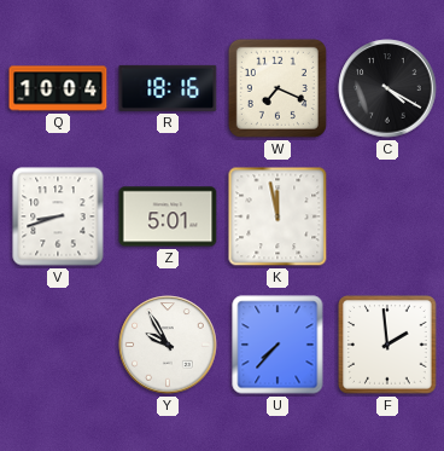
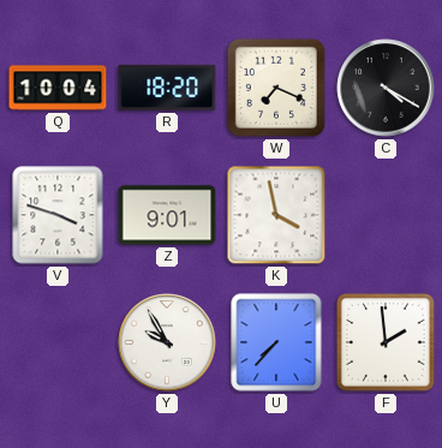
R: 18:16 -> 18:20
V: 8:42 -> 3:48
Z: 5:01 -> 9:01
K: 11:58 -> 3:58
